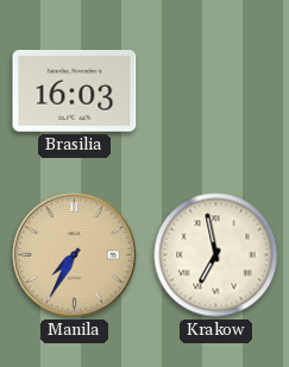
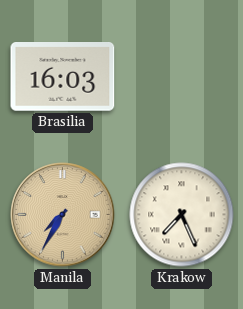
Krakow: 6:58 -> 7:26
